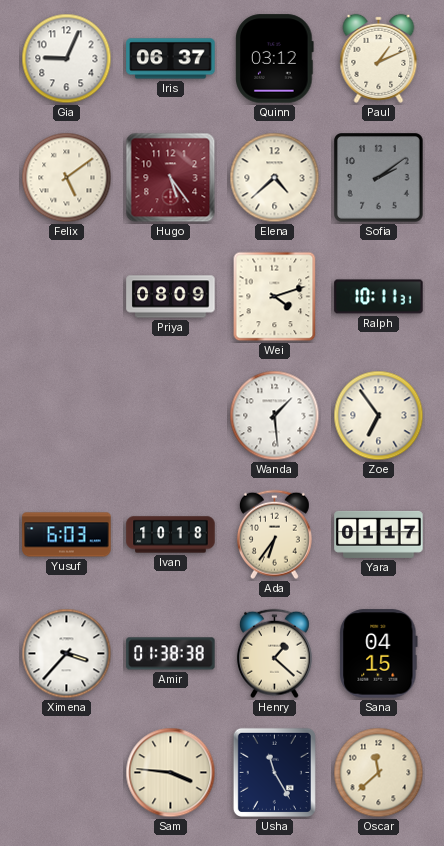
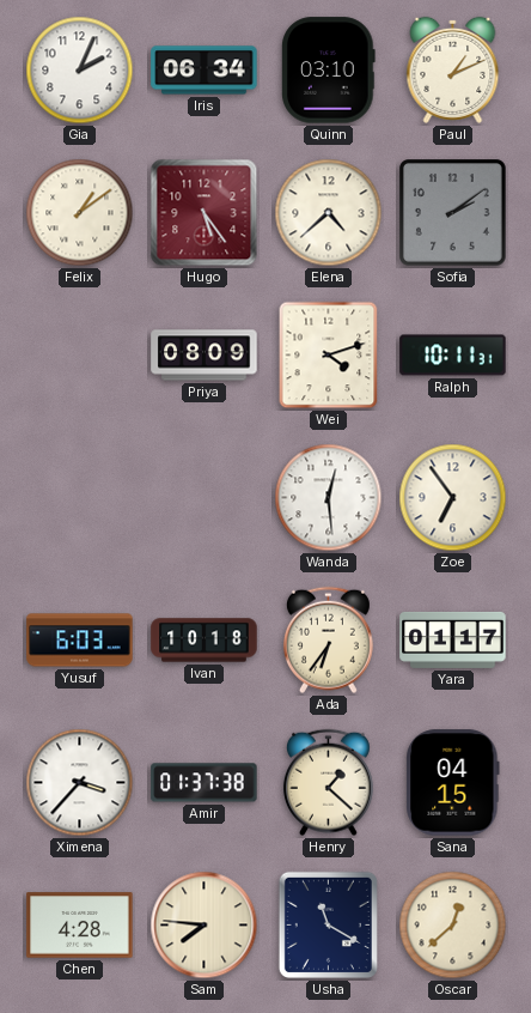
Gia: 9:04 -> 2:04
Iris: 06:37 -> 06:34
Quinn: 03:12 -> 03:10
Felix: 5:09 -> 1:09
Wanda: 1:29 -> 12:29
Amir: 01:38 -> 01:37
Chen: none -> 4:28
Sam: 3:46 -> 7:46
Usha: 11:25 -> 11:20
Oscar: 11:38 -> 12:38
